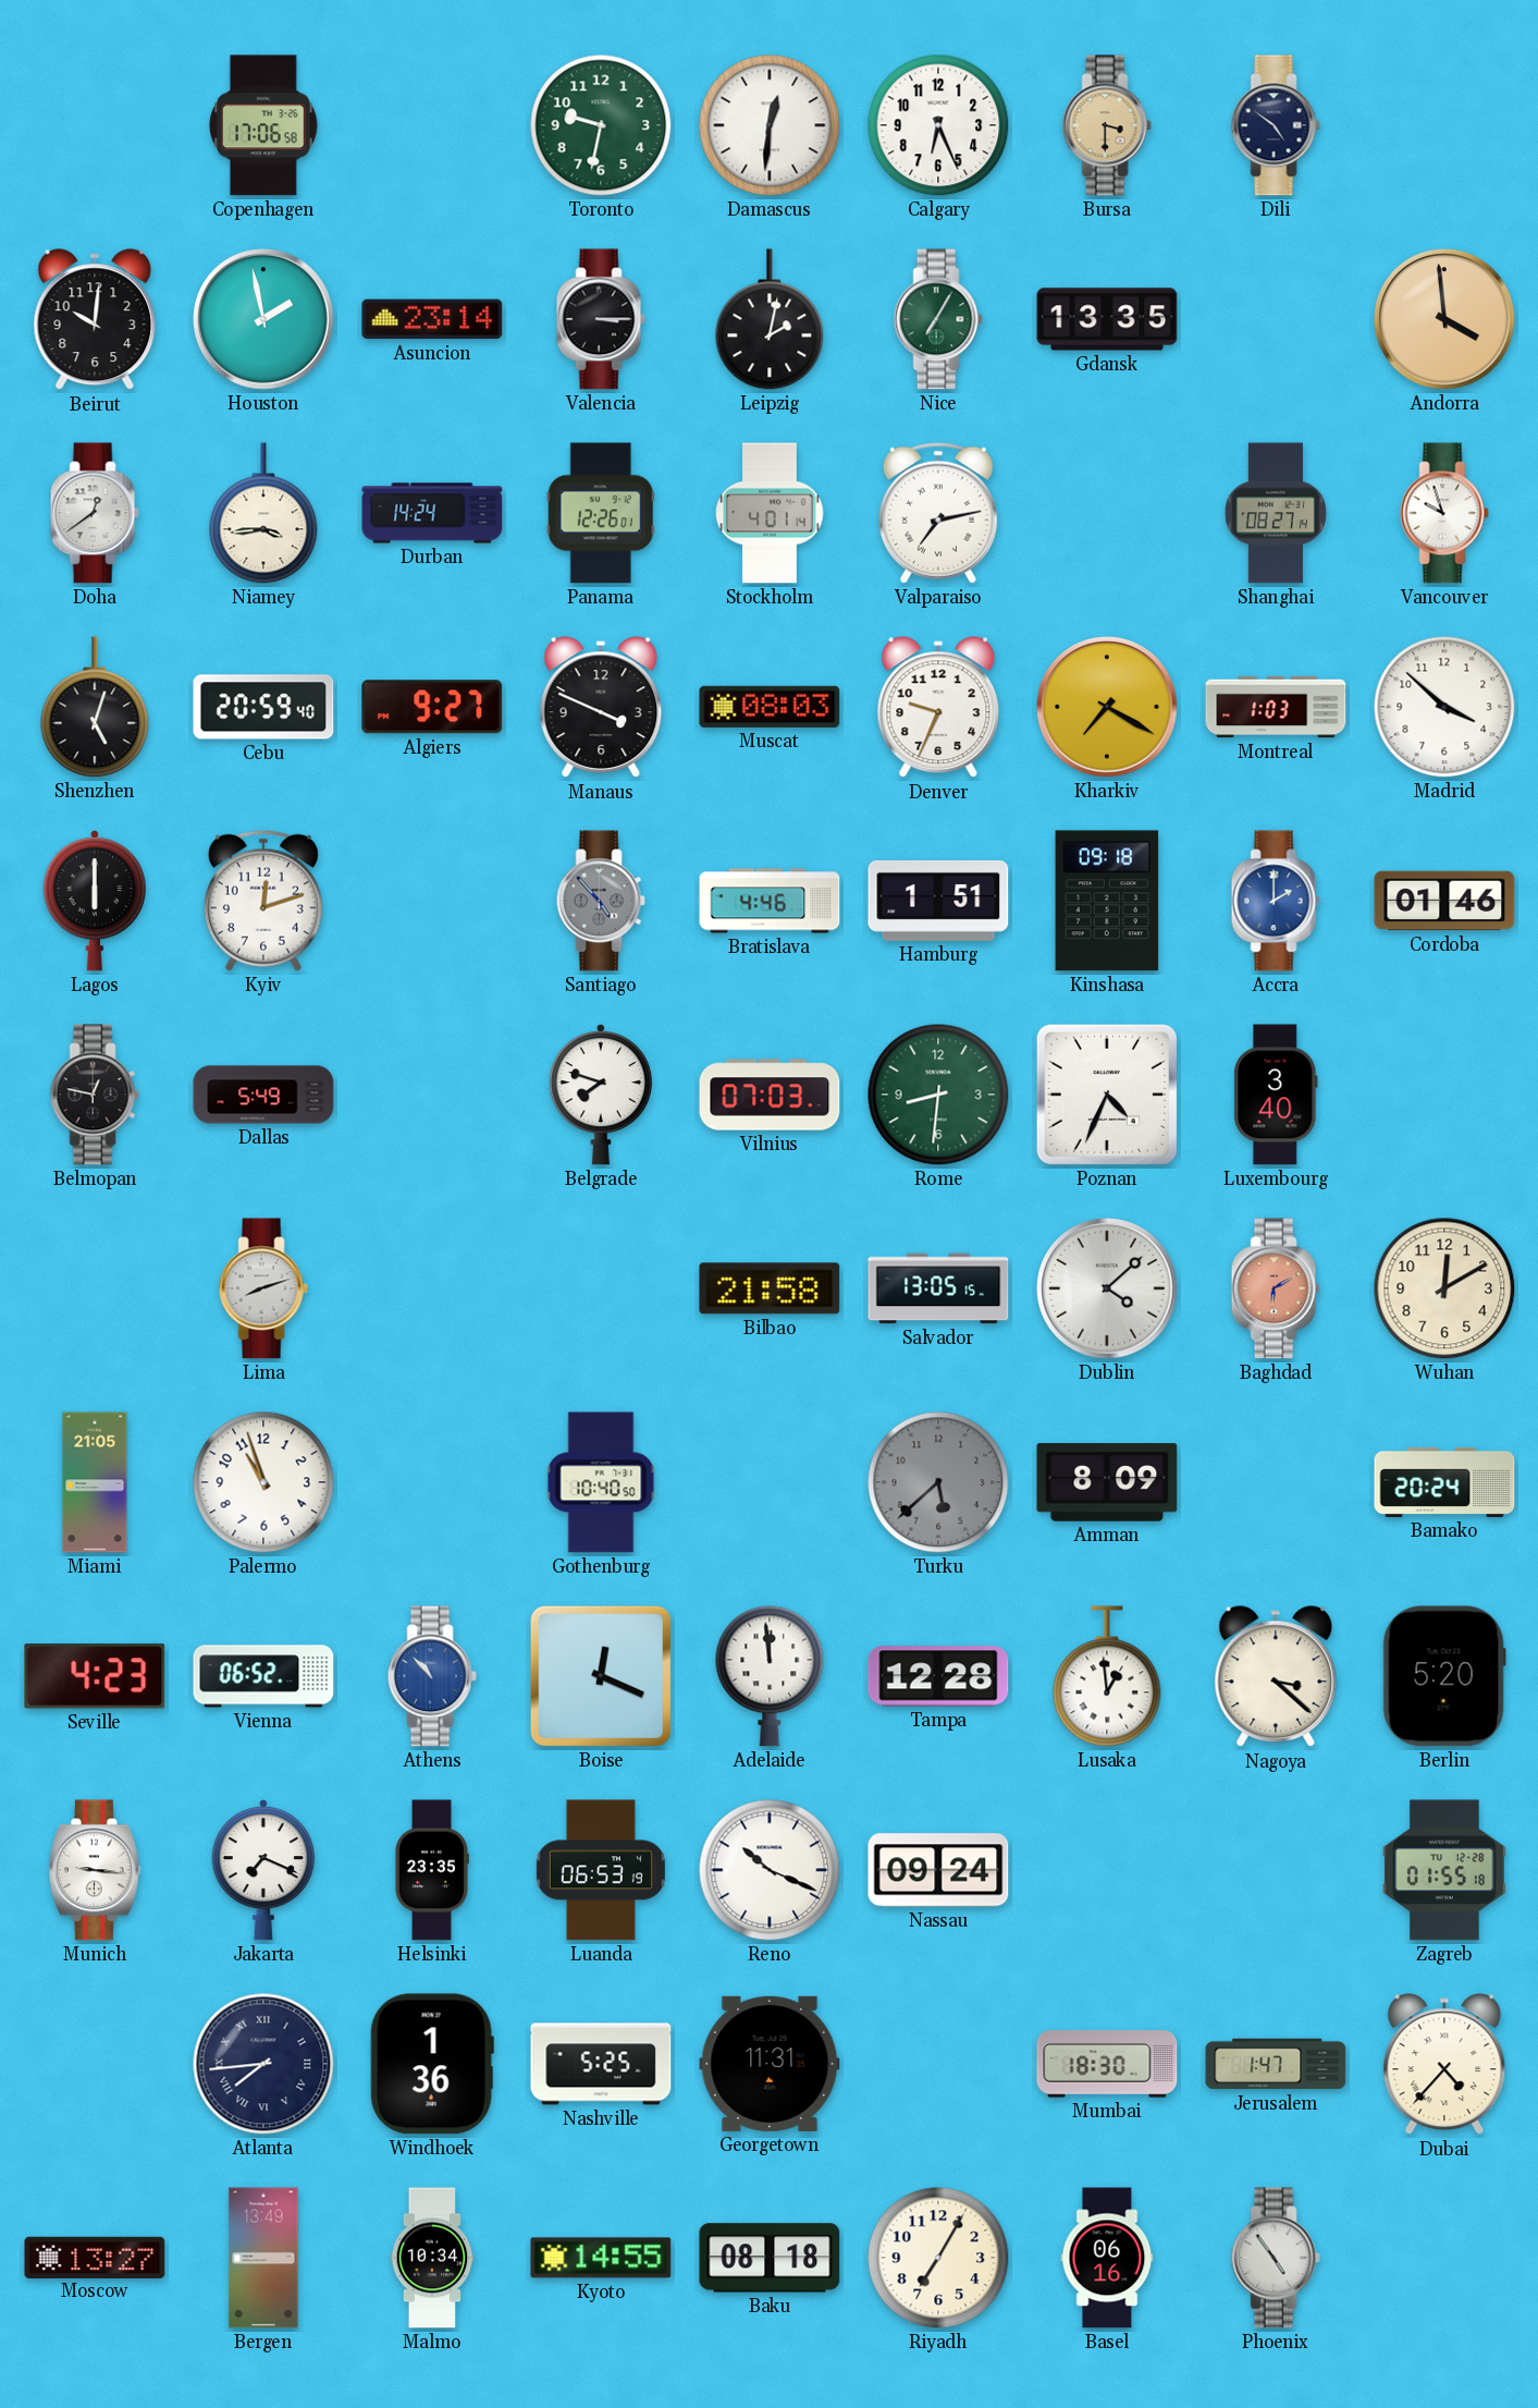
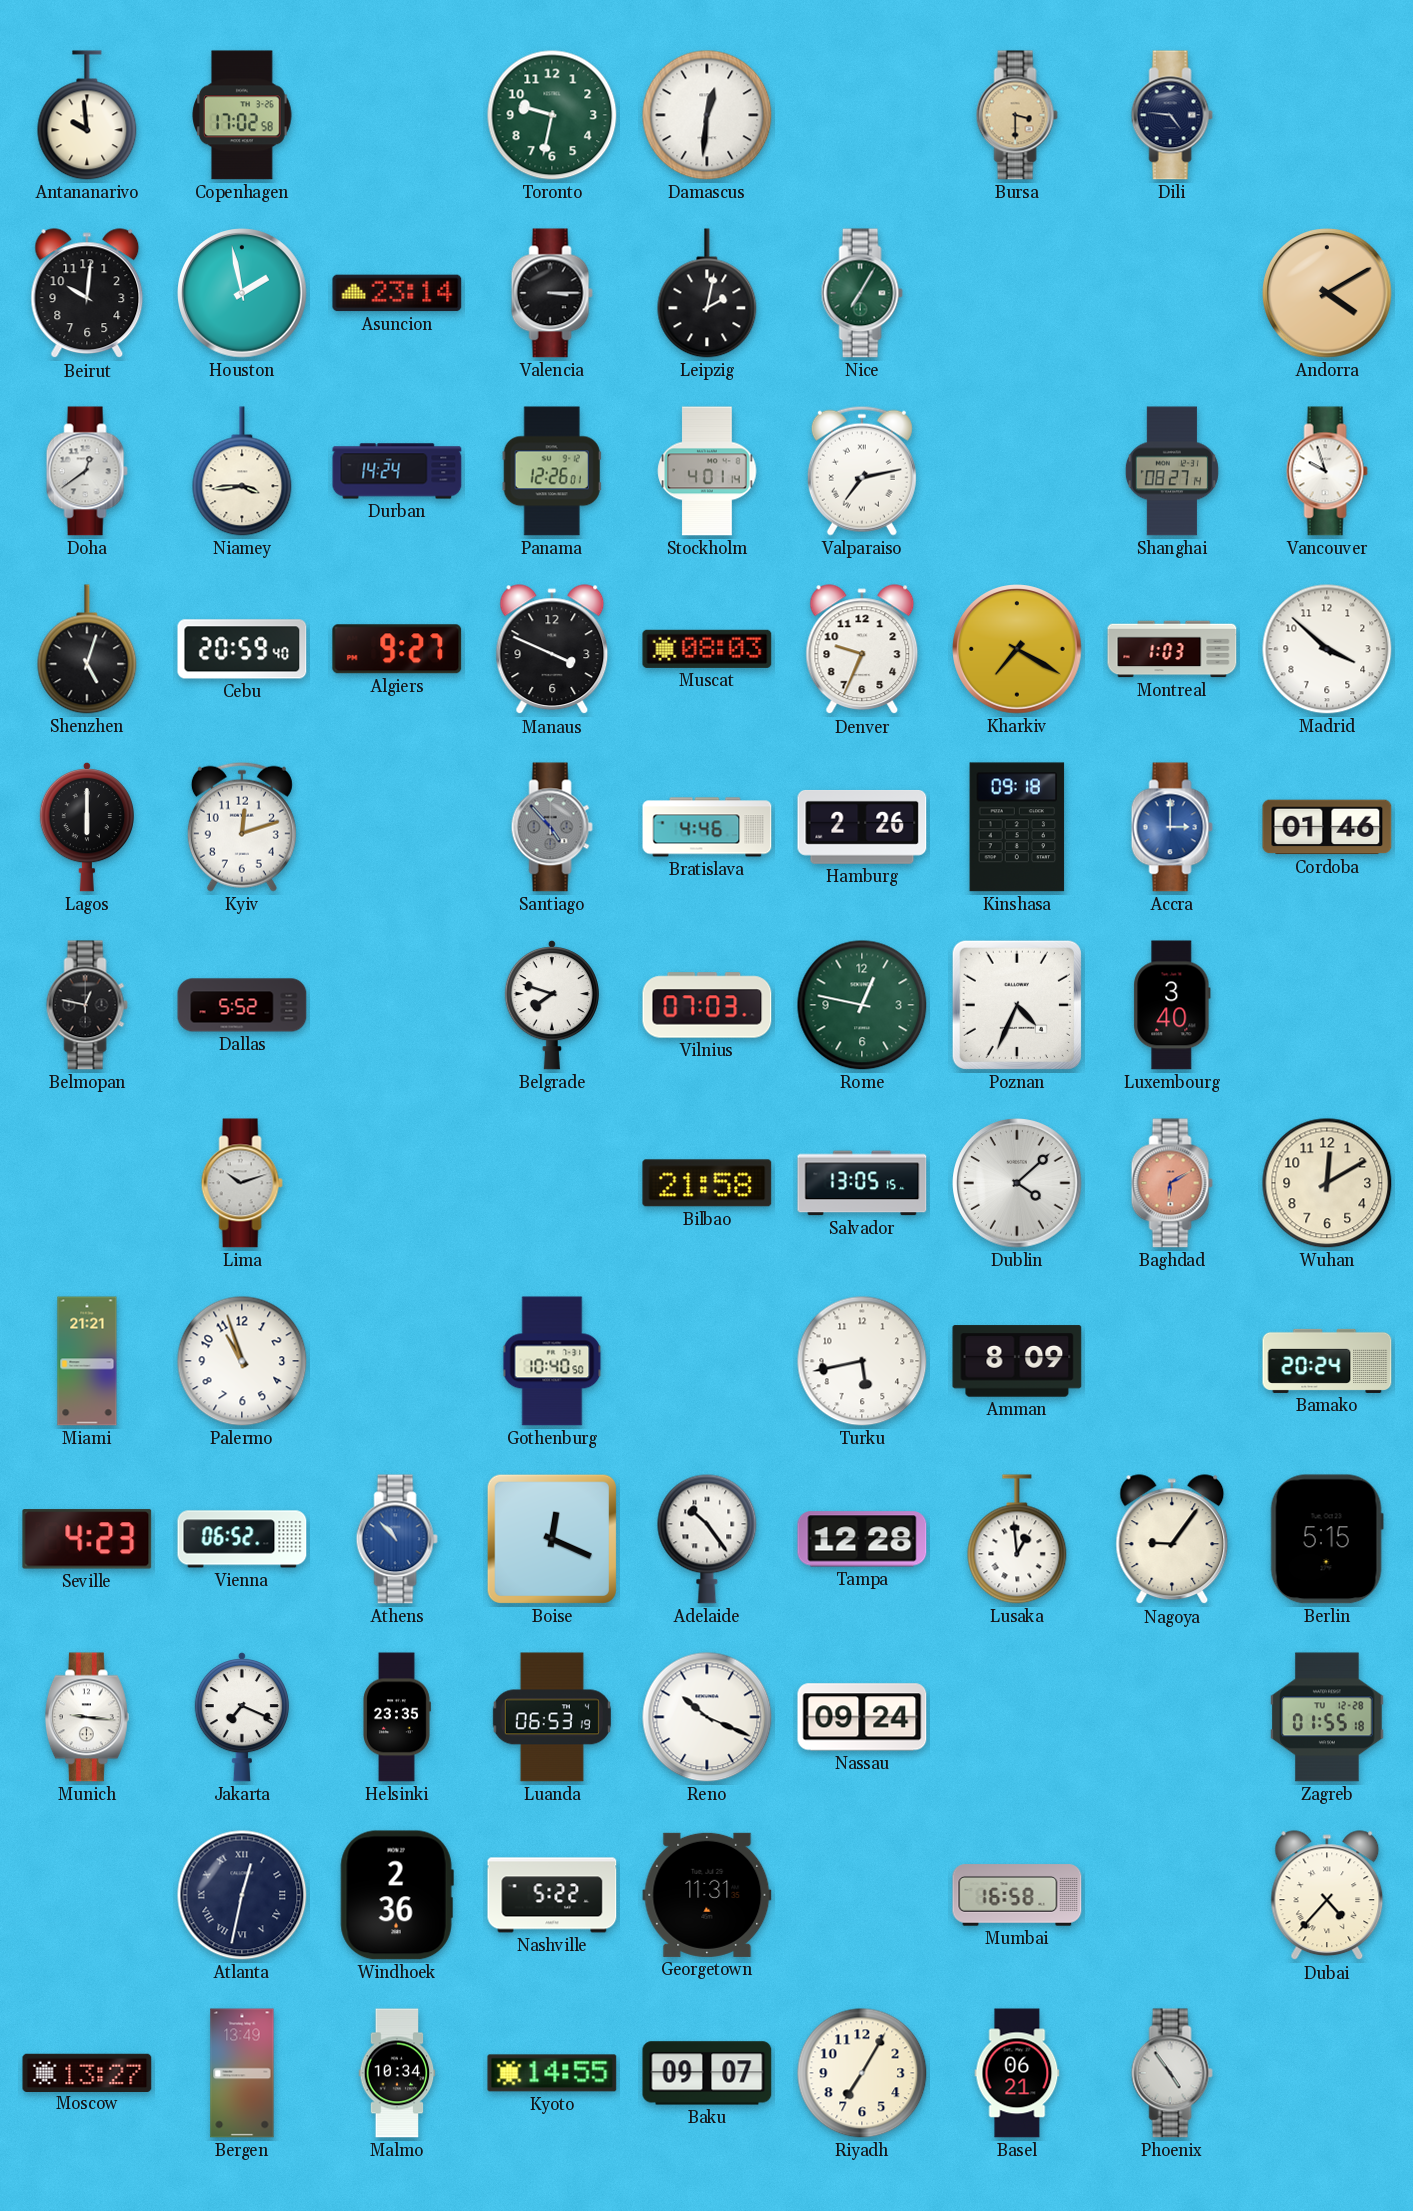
Antananarivo: none -> 9:59
Copenhagen: 17:06 -> 17:02
Calgary: 6:26 -> none
Dili: 4:51 -> 4:46
Gdansk: 13:35 -> none
Andorra: 3:59 -> 4:10
Hamburg: 1:51 -> 2:26
Accra: 2:00 -> 3:00
Dallas: 5:49 -> 5:52
Rome: 8:31 -> 12:47
Lima: 8:12 -> 10:12
Miami: 21:05 -> 21:21
Turku: 5:38 -> 5:43
Turku dial: grey -> white
Adelaide: 11:59 -> 10:24
Nagoya: 3:22 -> 9:06
Berlin: 5:20 -> 5:15
Atlanta: 7:44 -> 12:32
Windhoek: 1:36 -> 2:36
Nashville: 5:25 -> 5:22
Mumbai: 18:30 -> 16:58
Jerusalem: 1:47 -> none
Baku: 08:18 -> 09:07
Basel: 06:16 -> 06:21
